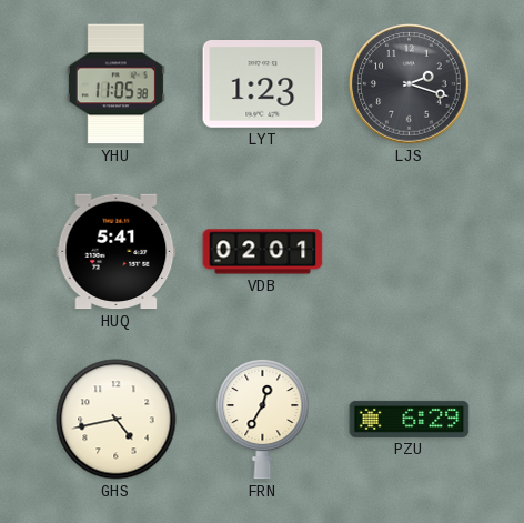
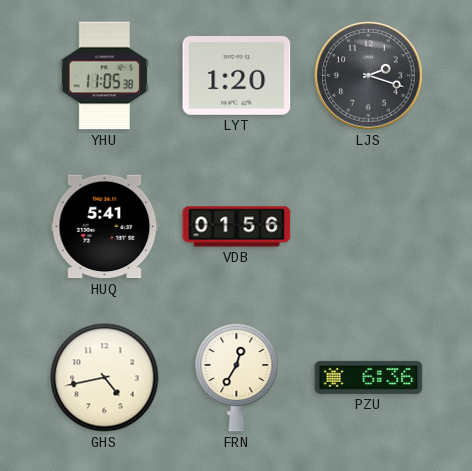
LYT: 1:23 -> 1:20
VDB: 02:01 -> 01:56
PZU: 6:29 -> 6:36
